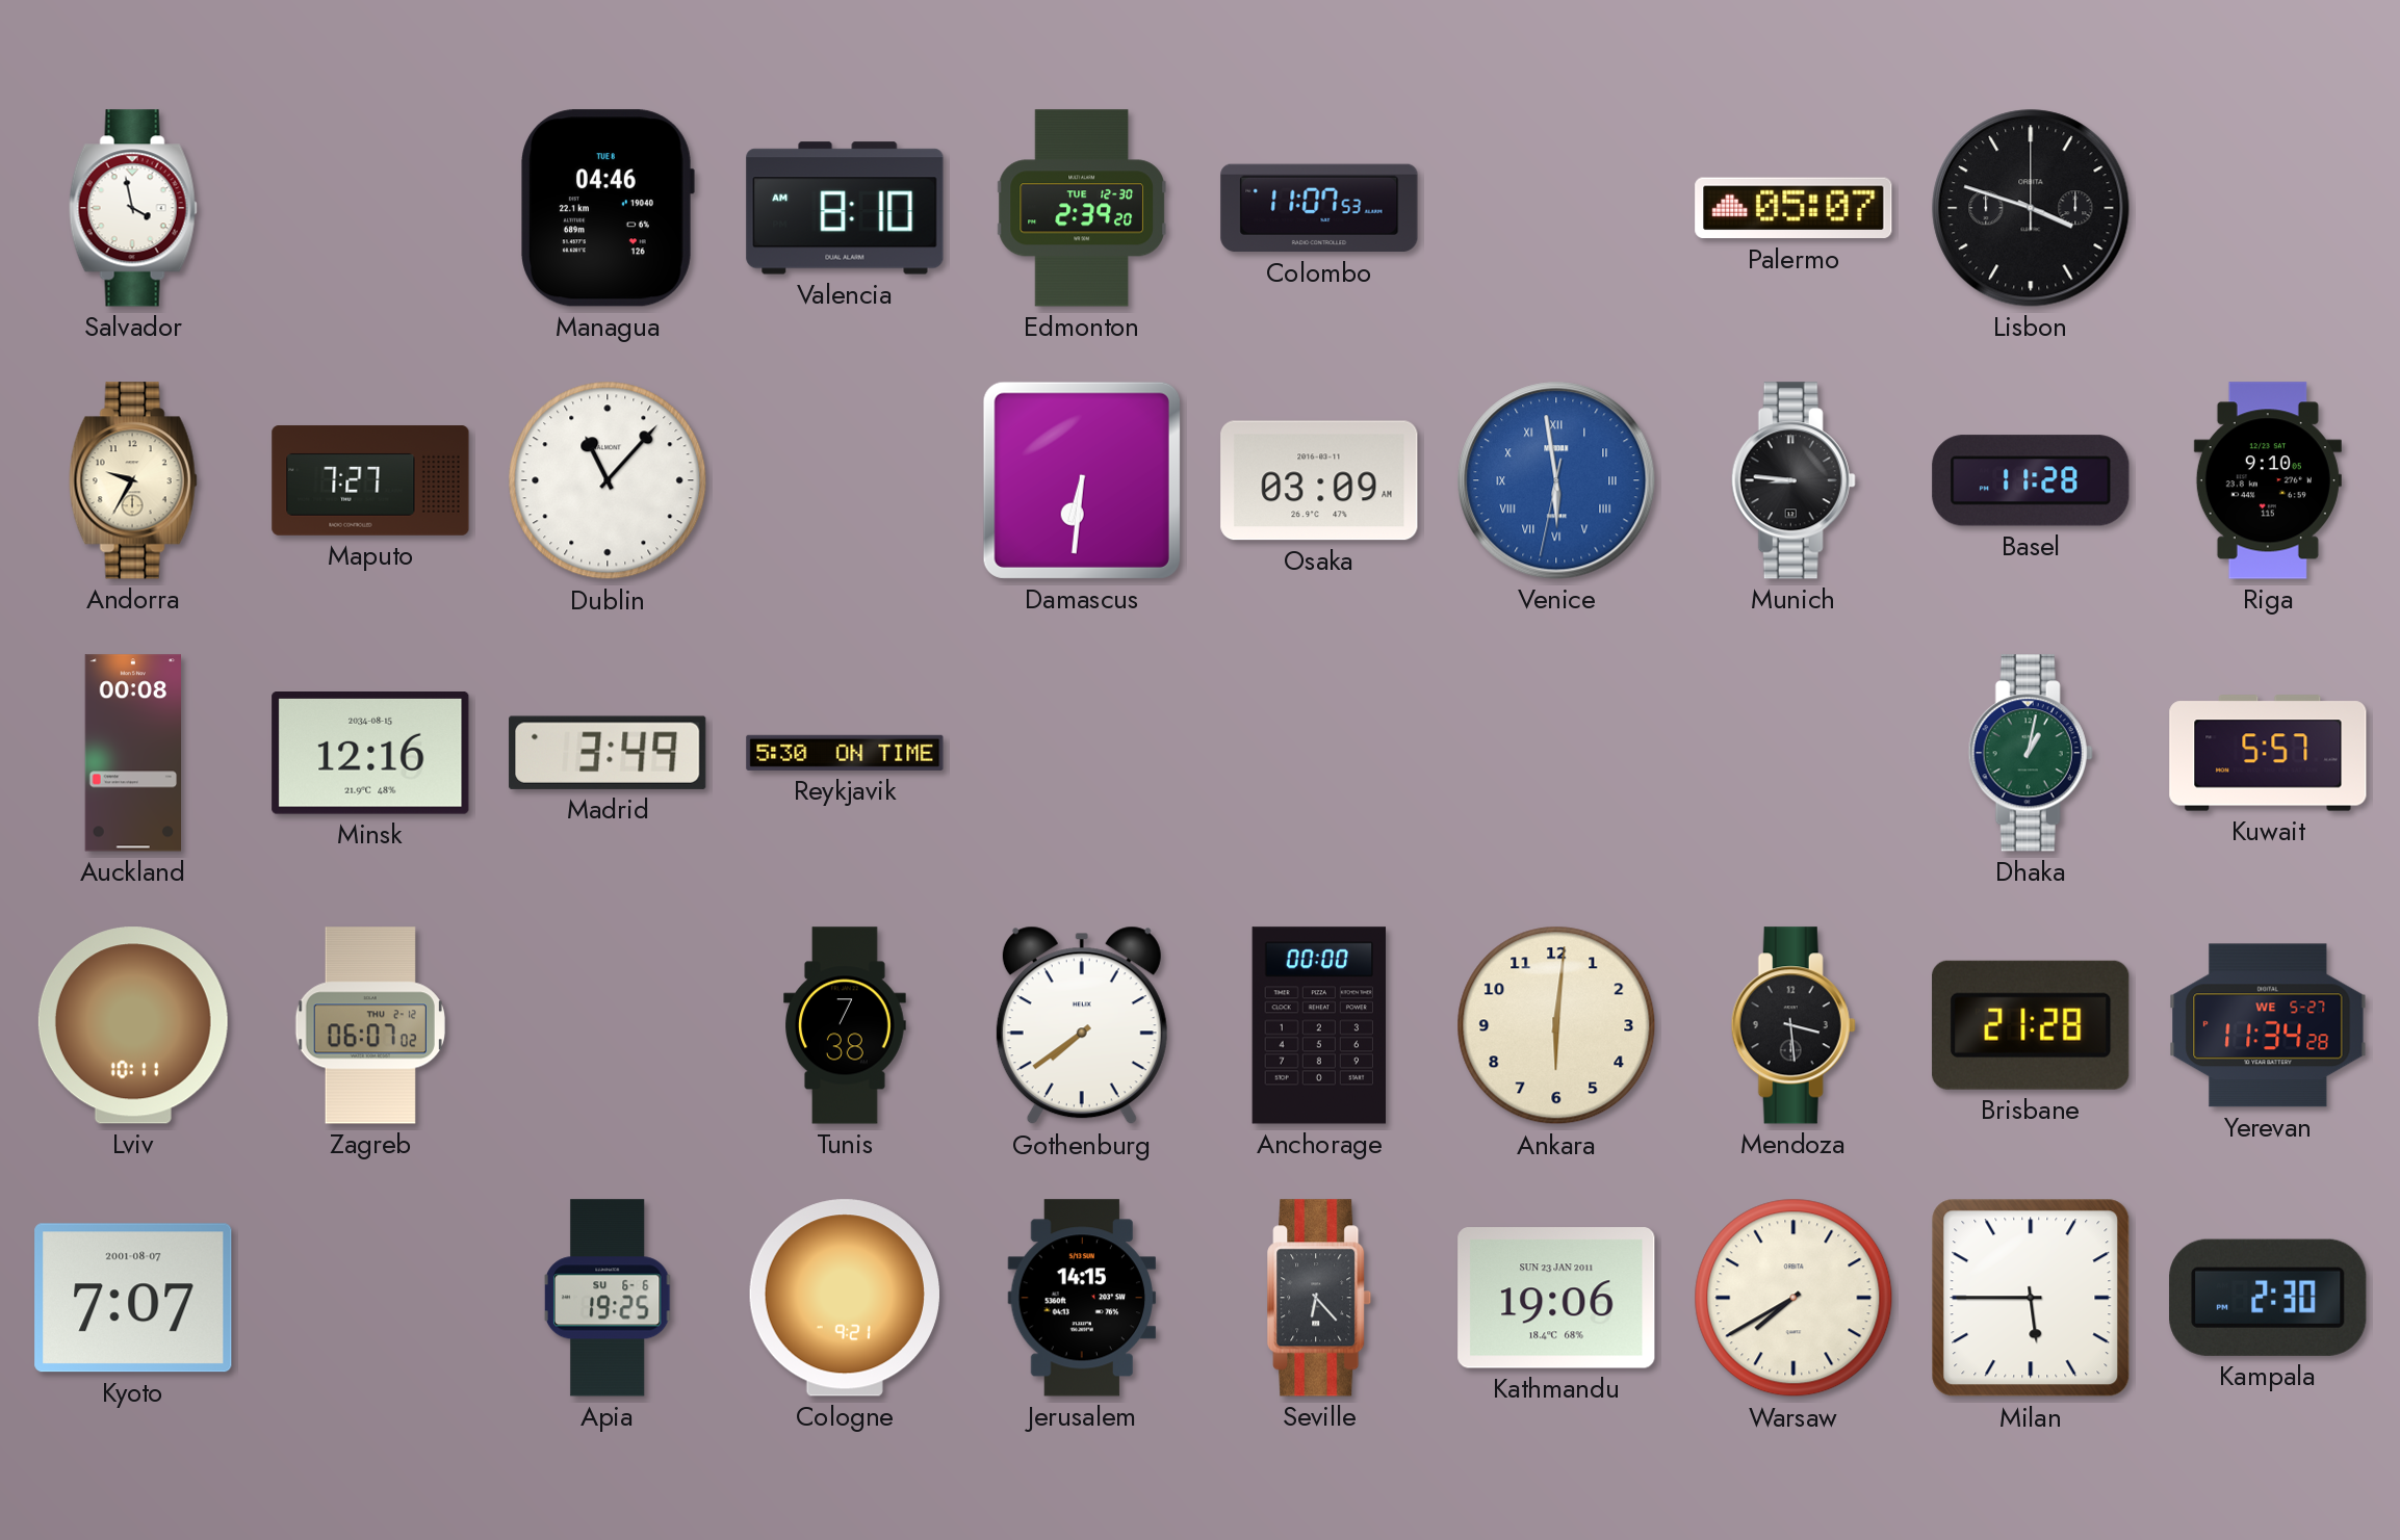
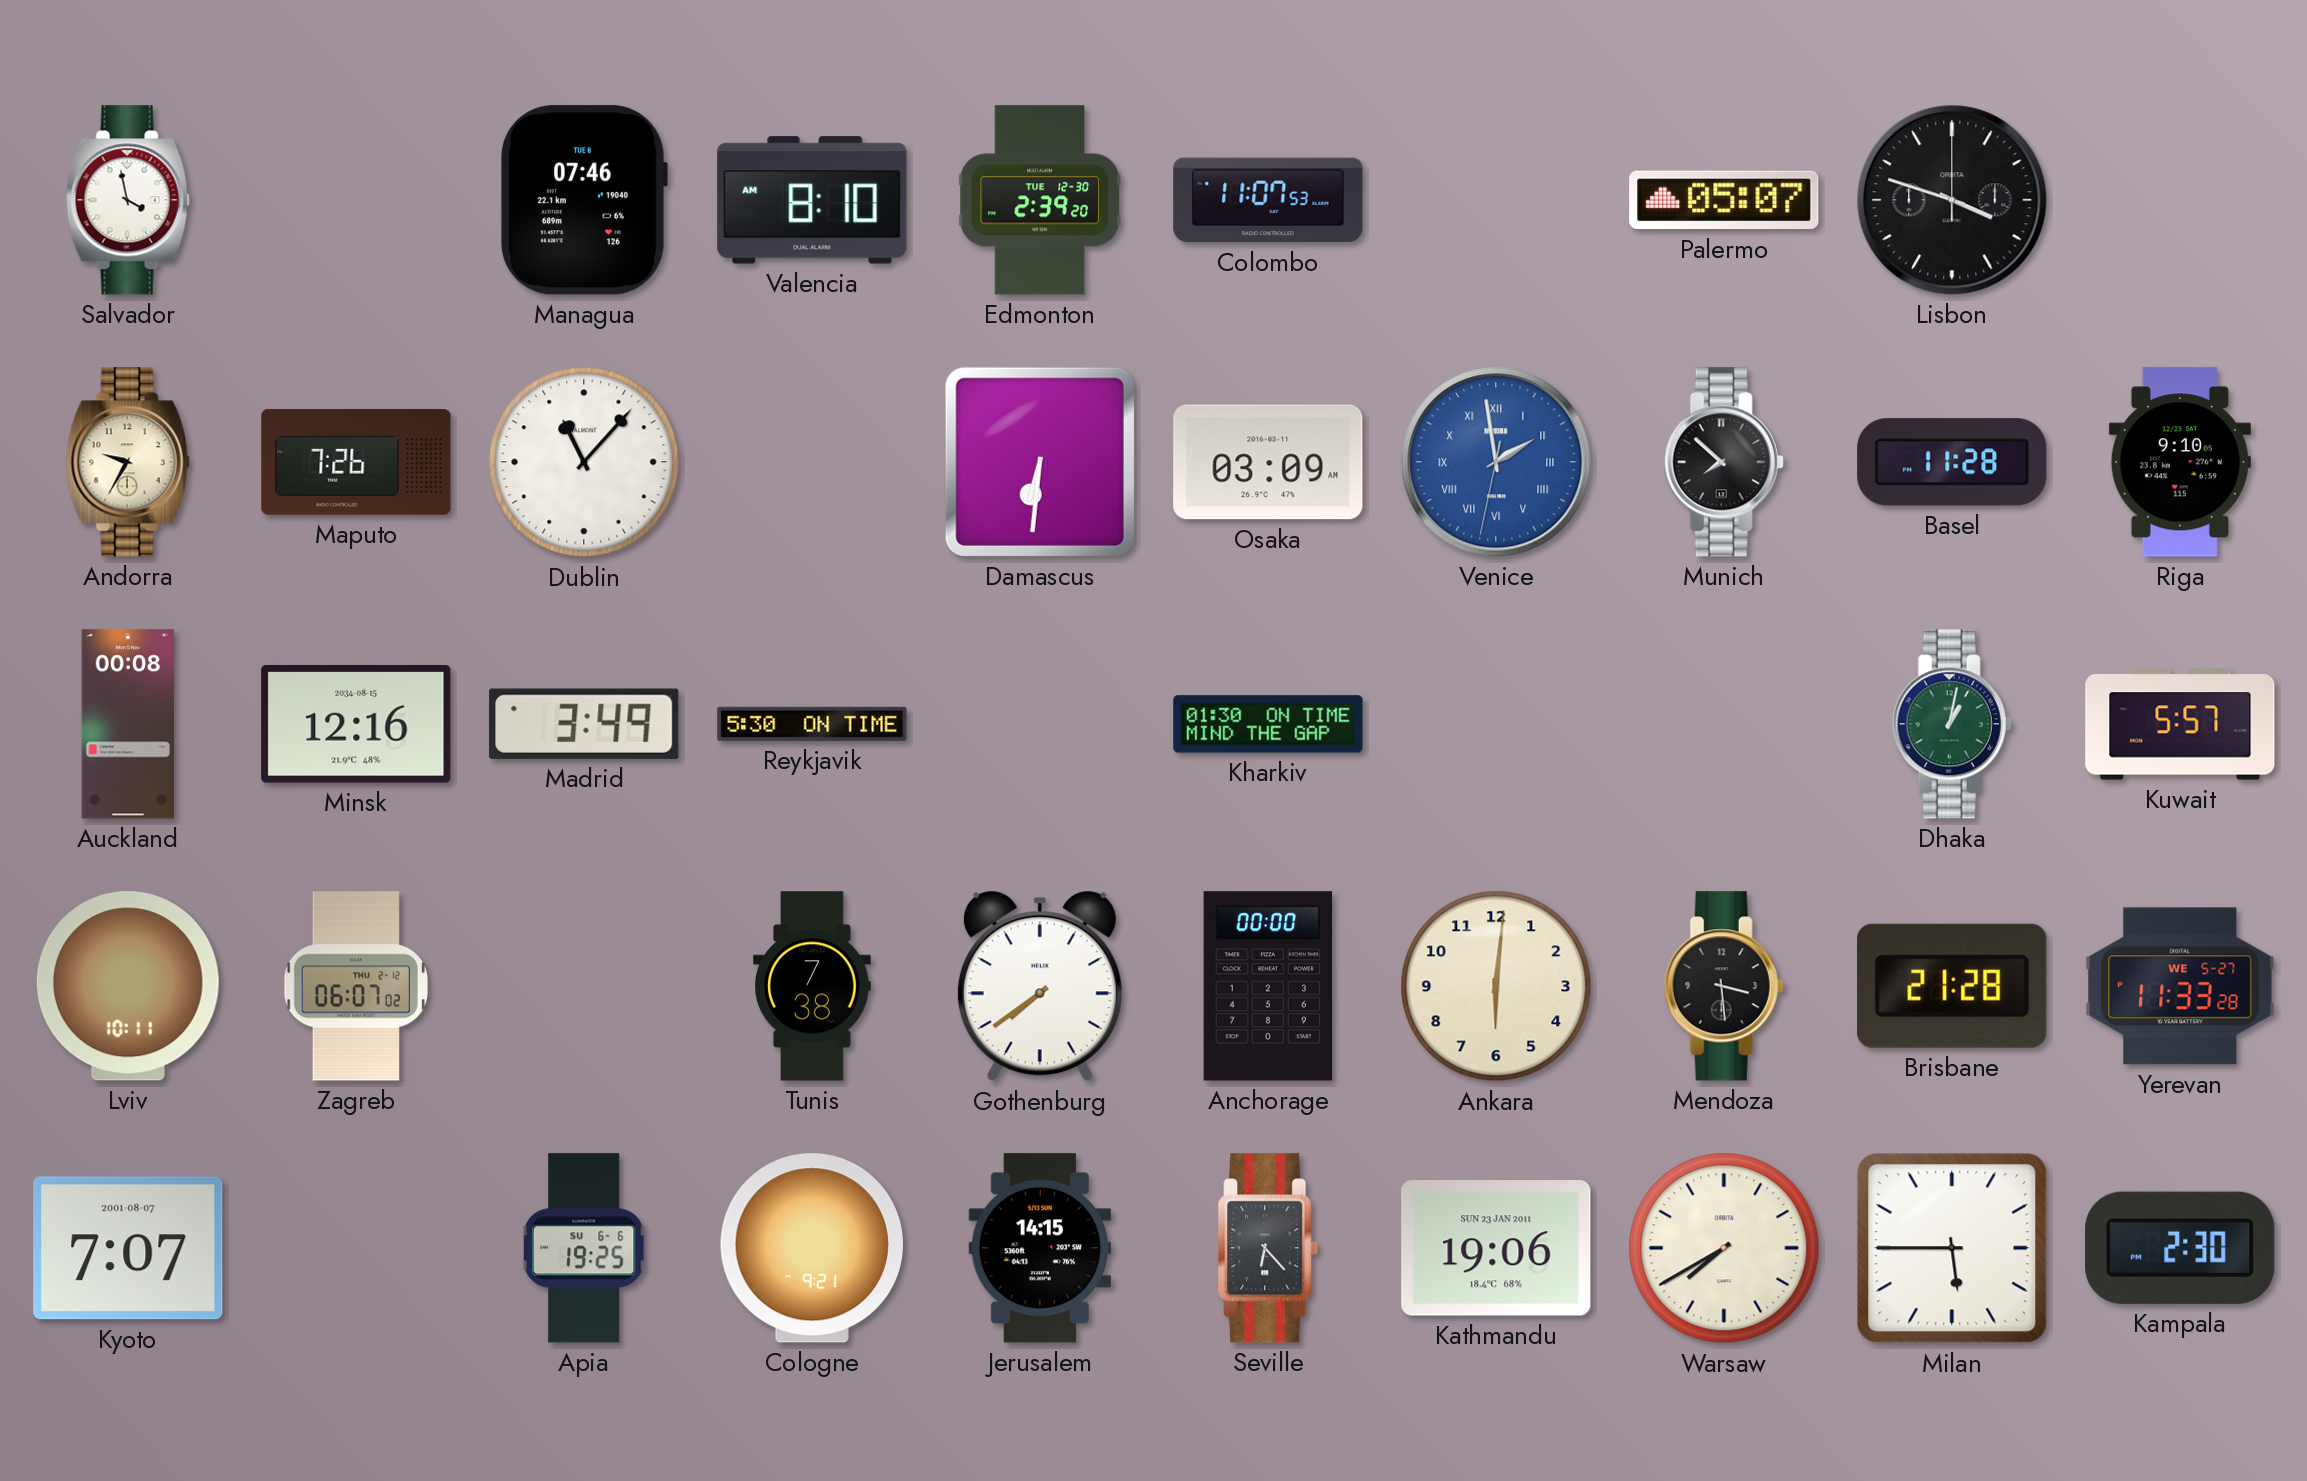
Managua: 04:46 -> 07:46
Maputo: 7:27 -> 7:26
Venice: 5:58 -> 1:58
Munich: 8:46 -> 7:52
Kharkiv: none -> 01:30
Yerevan: 11:34 -> 11:33
